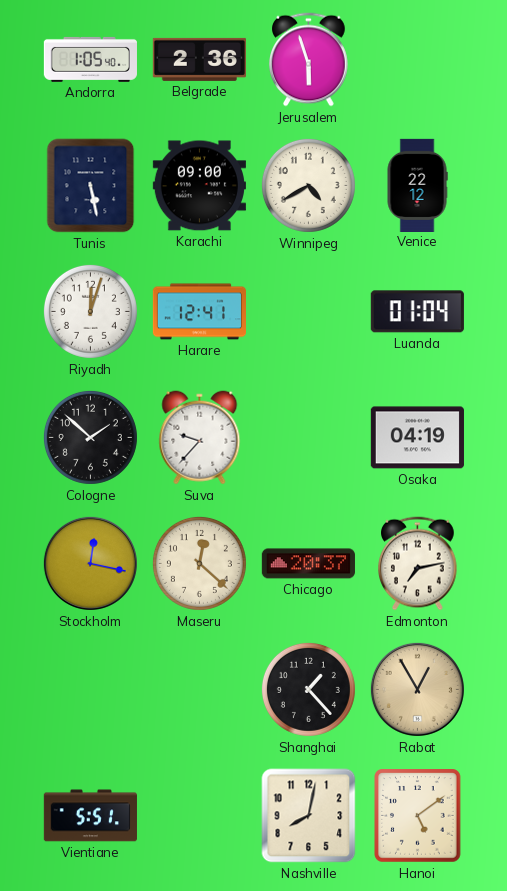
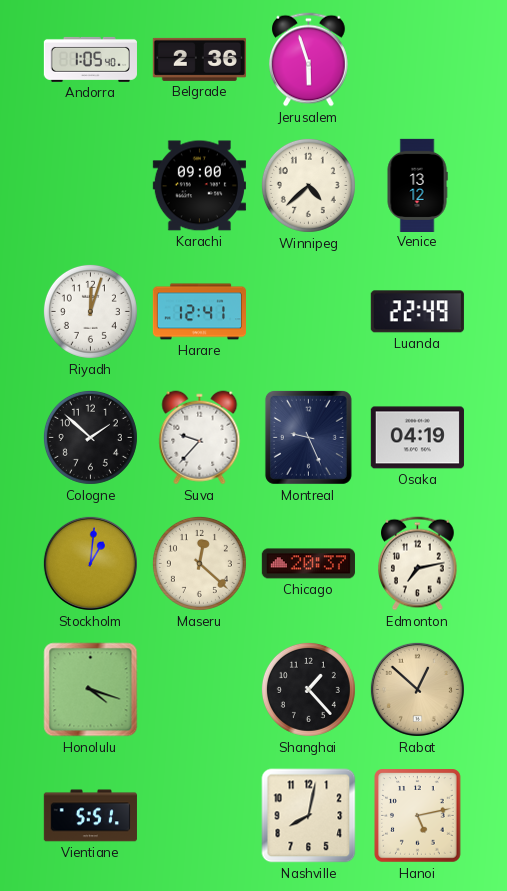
Tunis: 5:28 -> none
Winnipeg: 4:40 -> 4:38
Venice: 22:12 -> 13:12
Luanda: 01:04 -> 22:49
Montreal: none -> 9:26
Stockholm: 12:17 -> 1:01
Honolulu: none -> 4:18
Rabat: 12:55 -> 12:52
Hanoi: 5:09 -> 5:13
